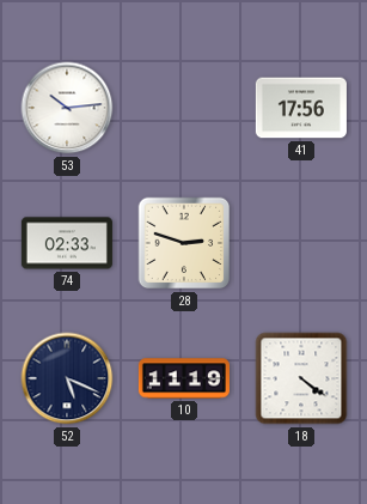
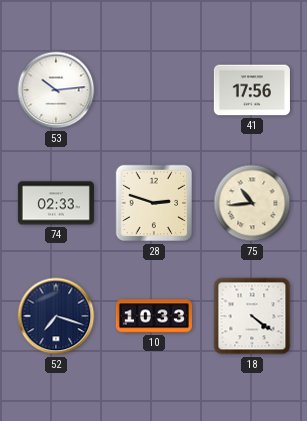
75: none -> 10:44
52: 5:19 -> 7:18
10: 11:19 -> 10:33
